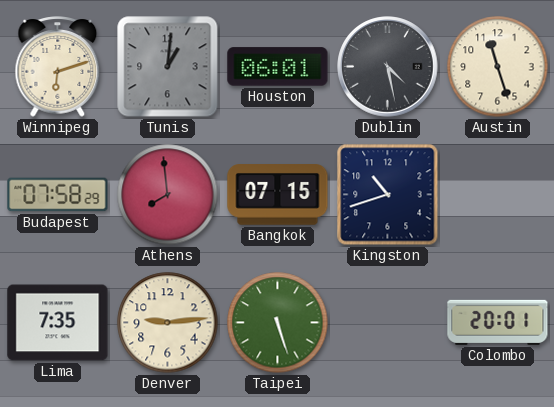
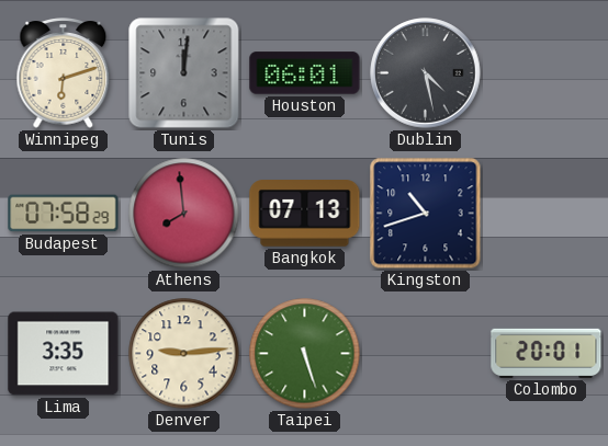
Tunis: 1:01 -> 12:01
Austin: 11:27 -> none
Bangkok: 07:15 -> 07:13
Lima: 7:35 -> 3:35
